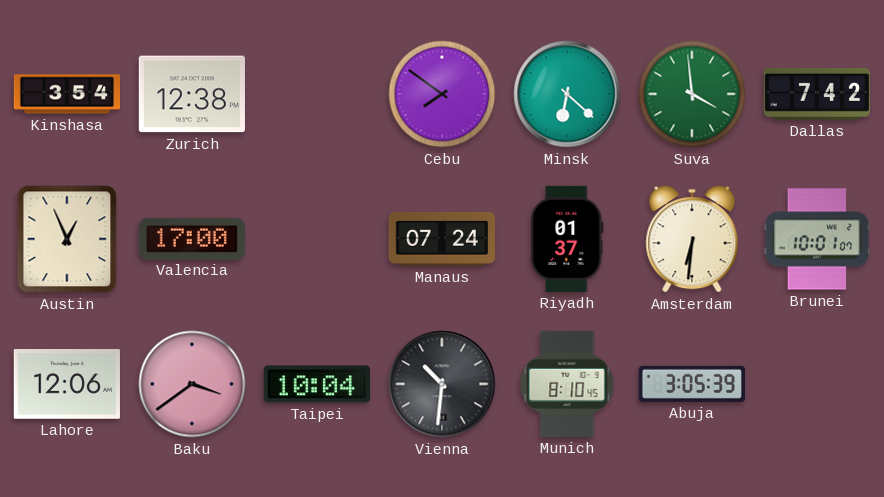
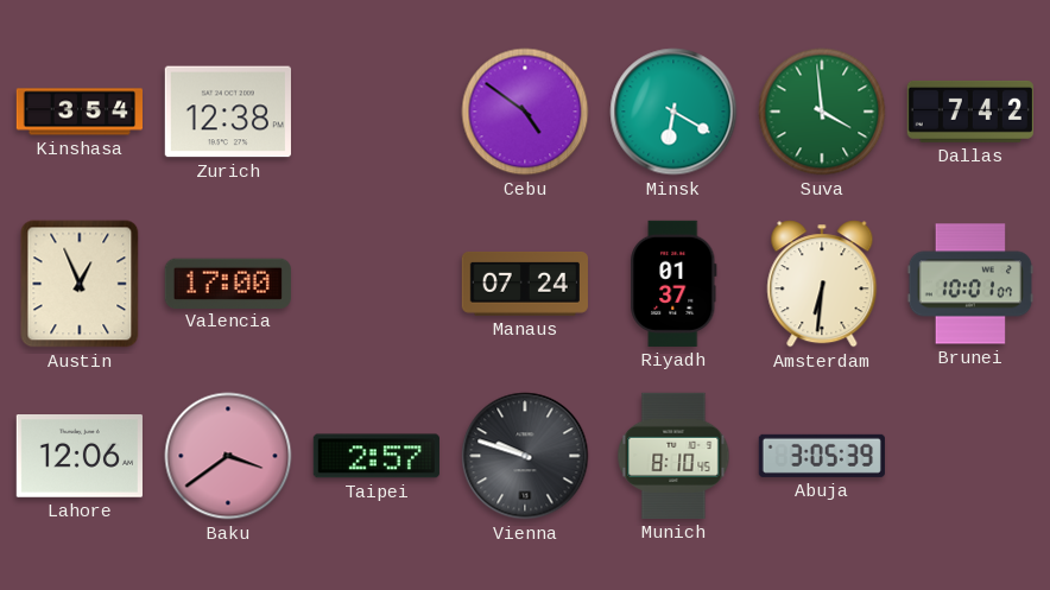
Cebu: 7:51 -> 4:51
Minsk: 6:22 -> 6:20
Taipei: 10:04 -> 2:57
Vienna: 10:31 -> 9:48
